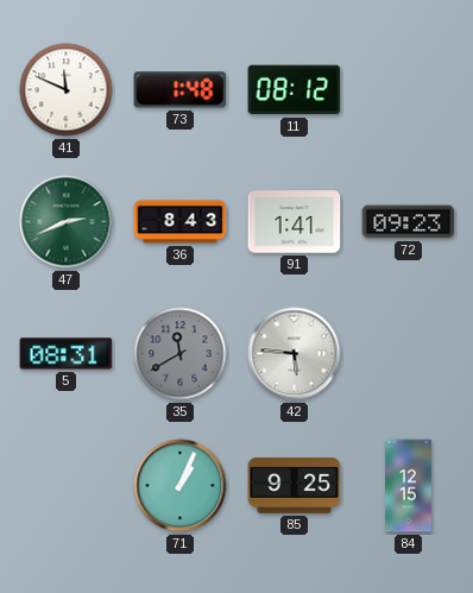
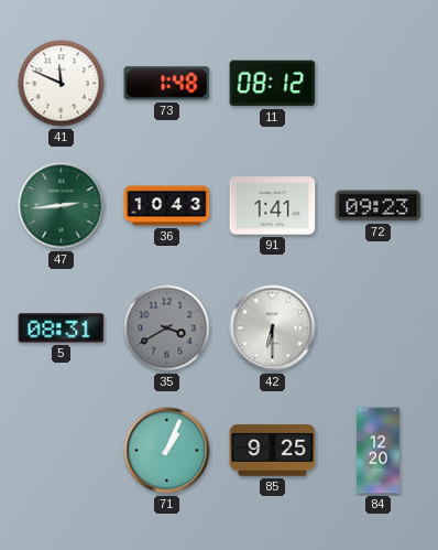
47: 2:41 -> 2:44
36: 8:43 -> 10:43
35: 11:40 -> 3:40
42: 5:46 -> 6:30
84: 12:15 -> 12:20
